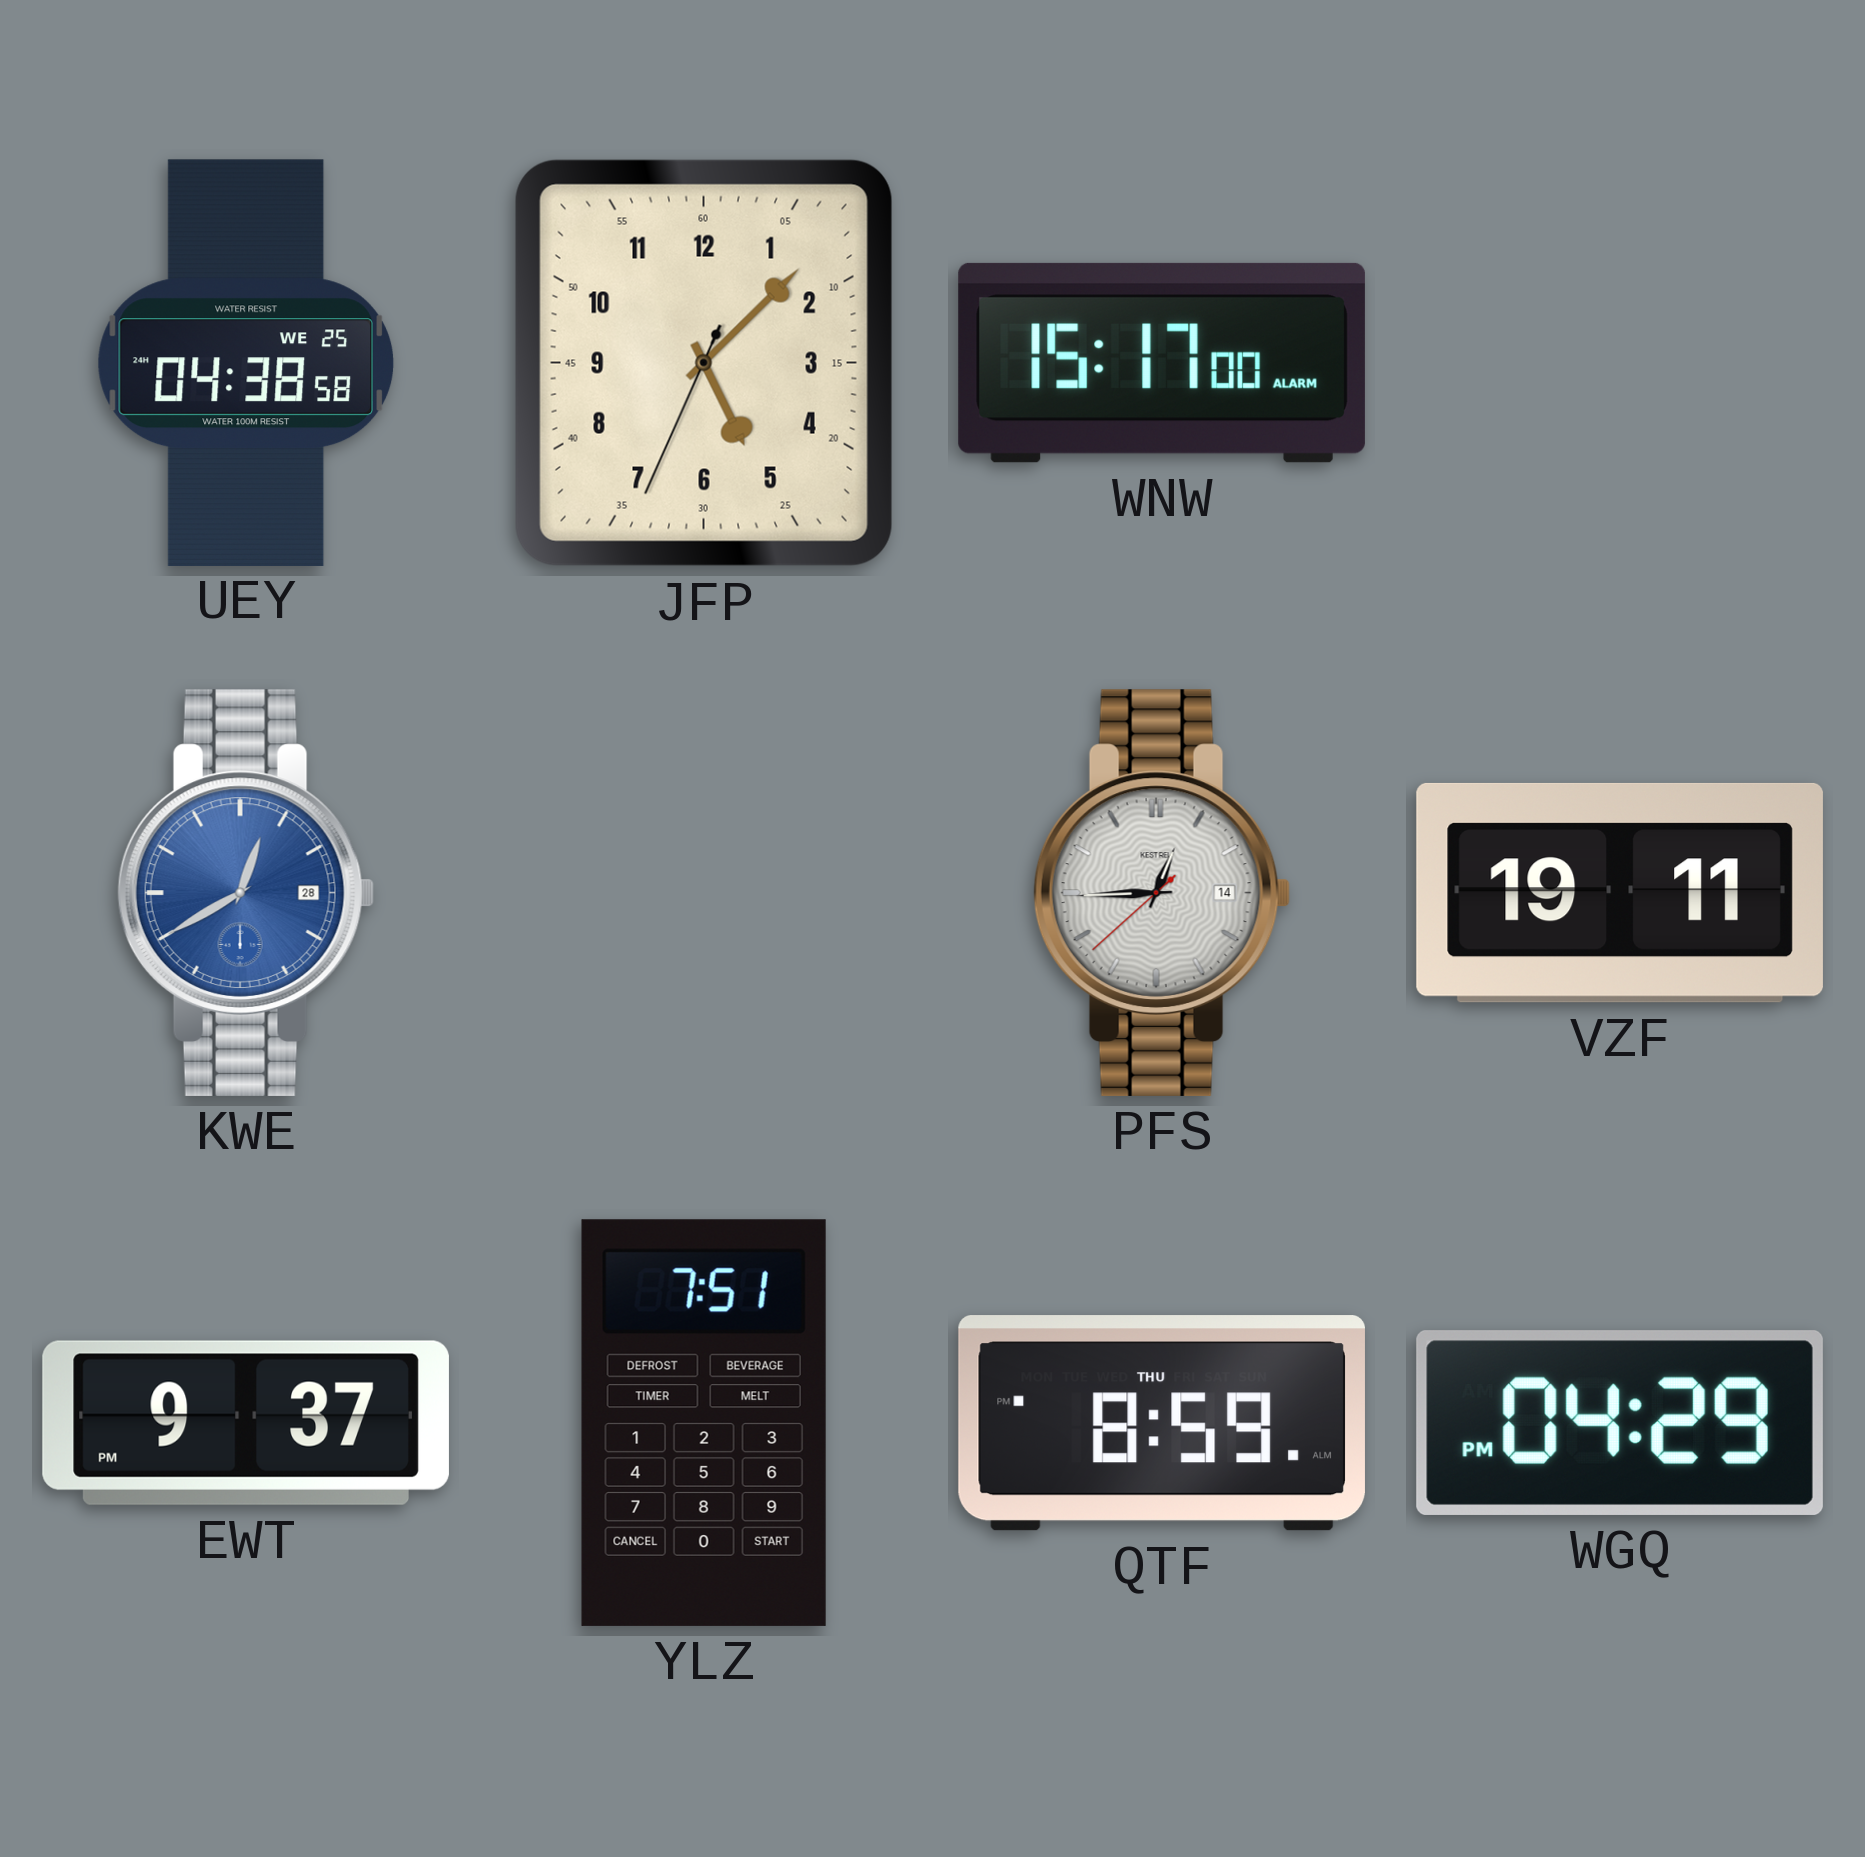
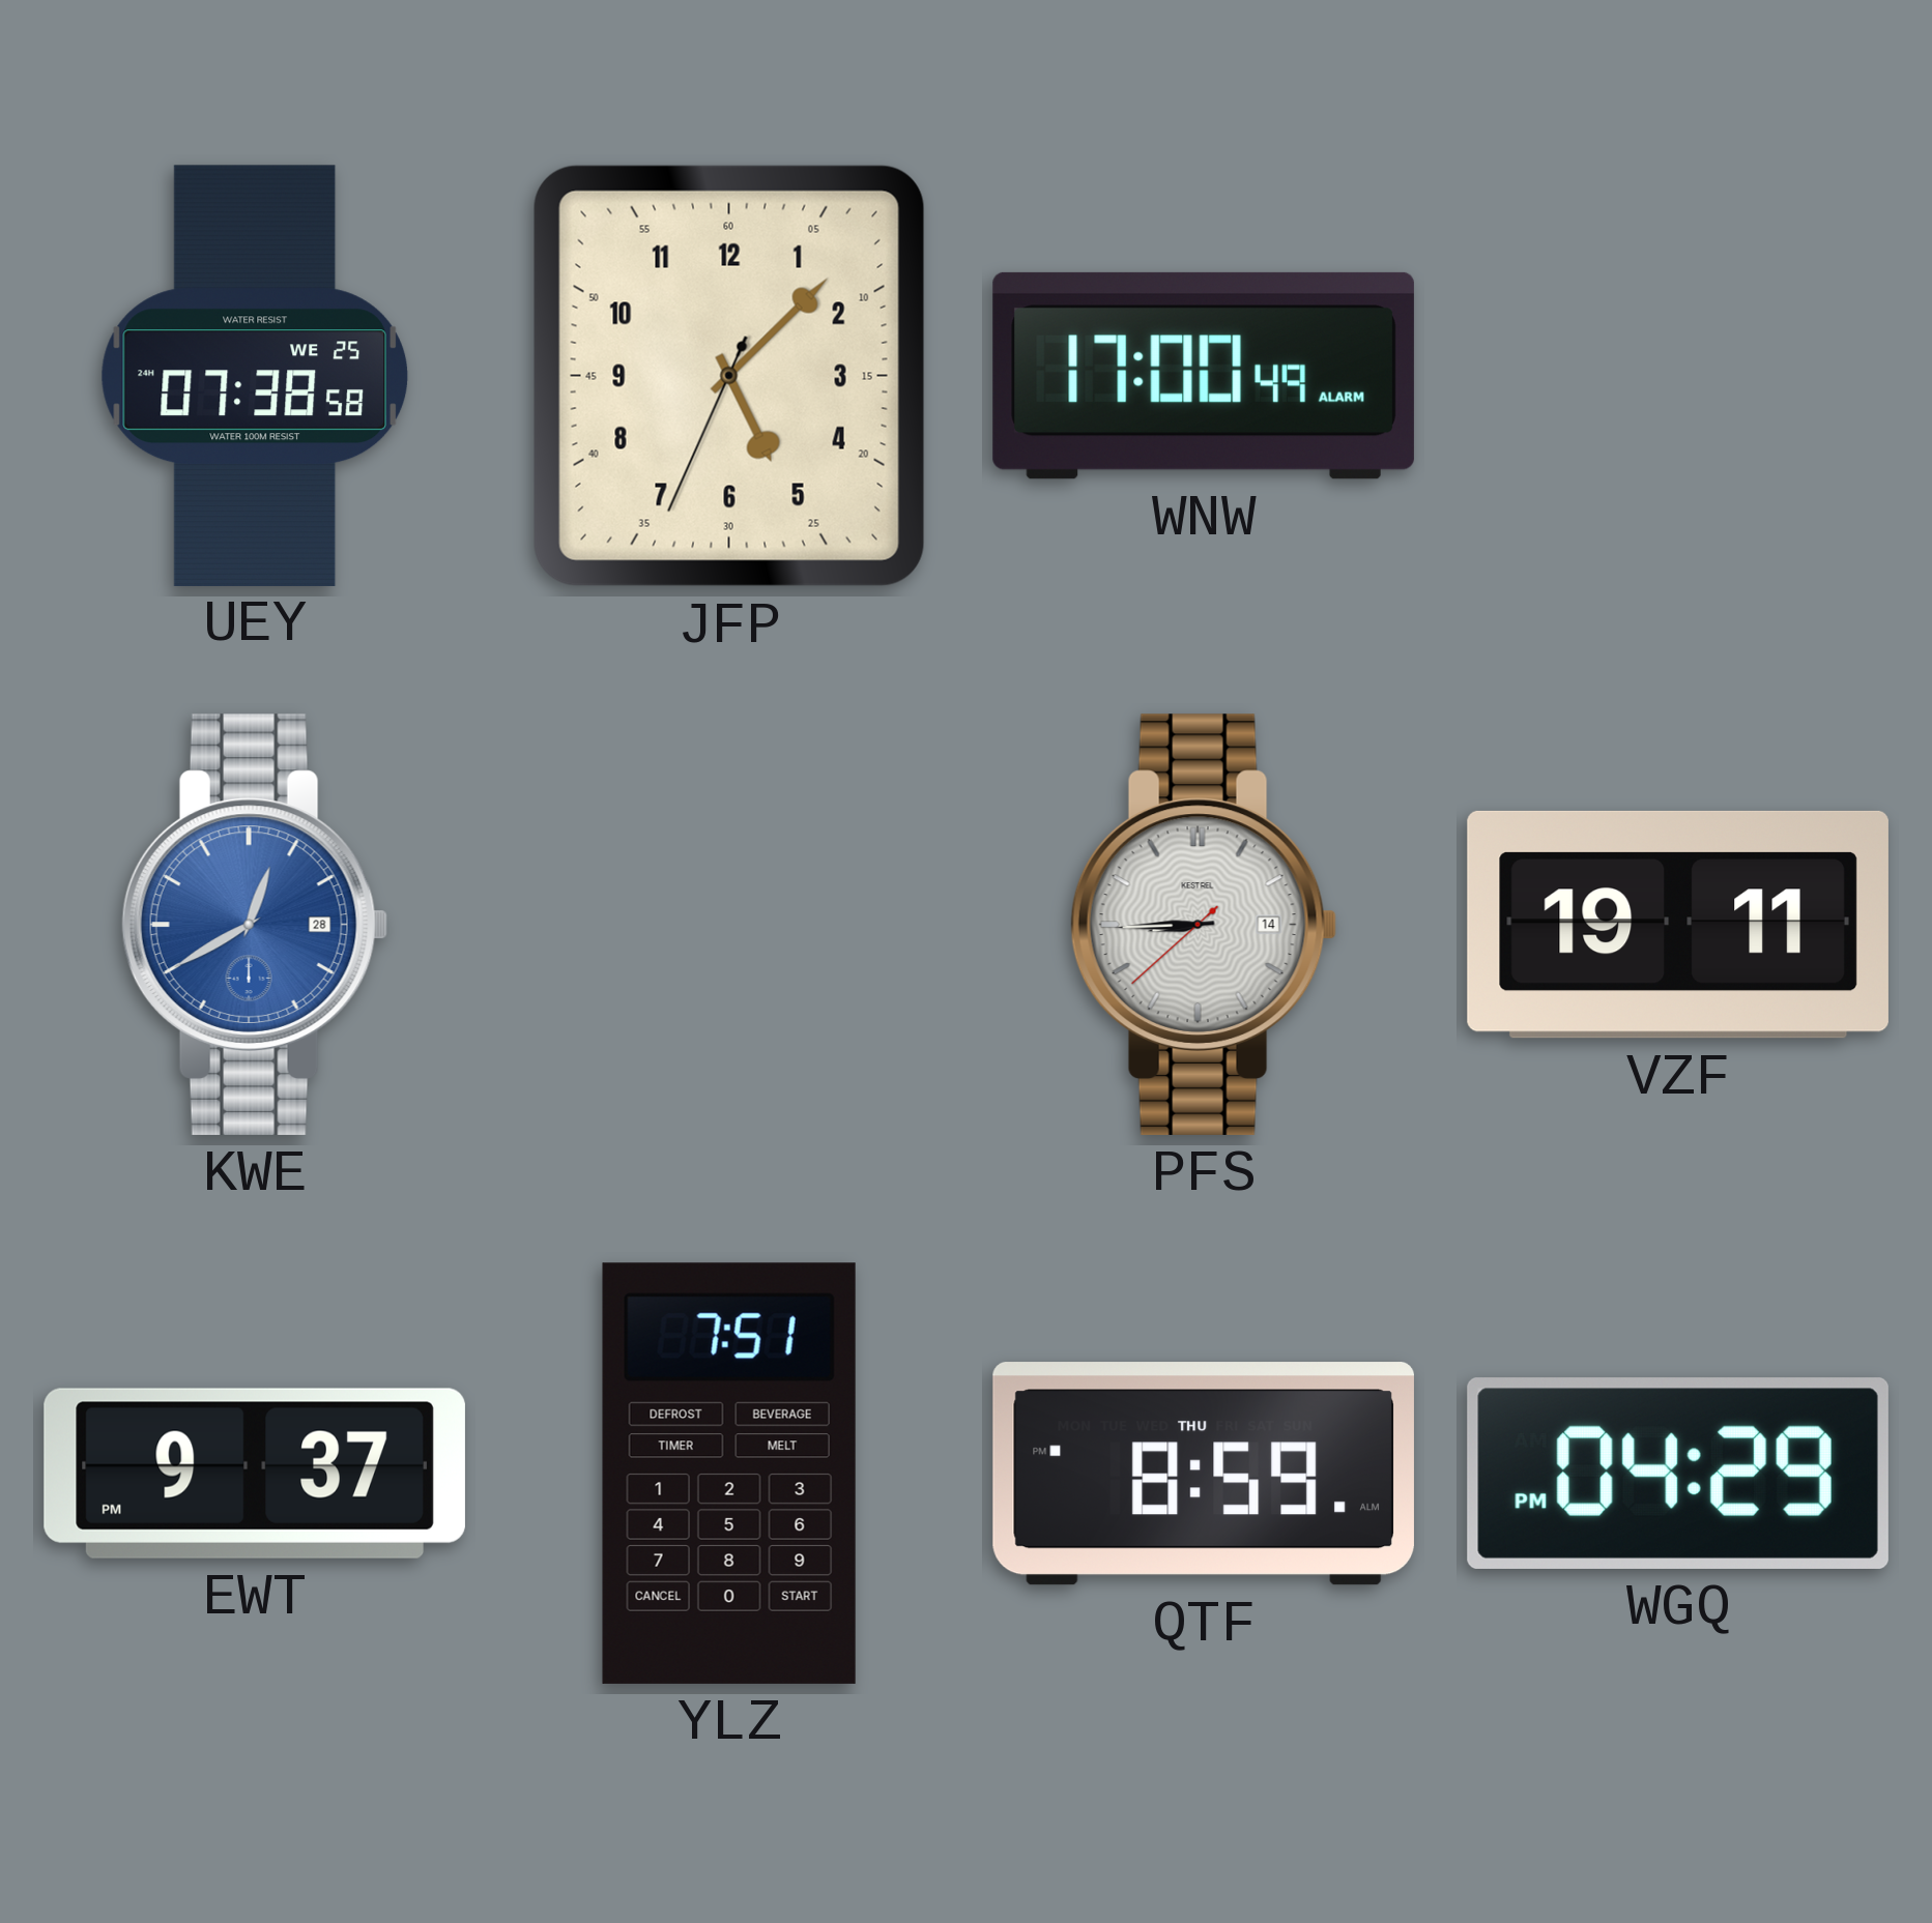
UEY: 04:38 -> 07:38
WNW: 15:17 -> 17:00
PFS: 12:44 -> 8:44
